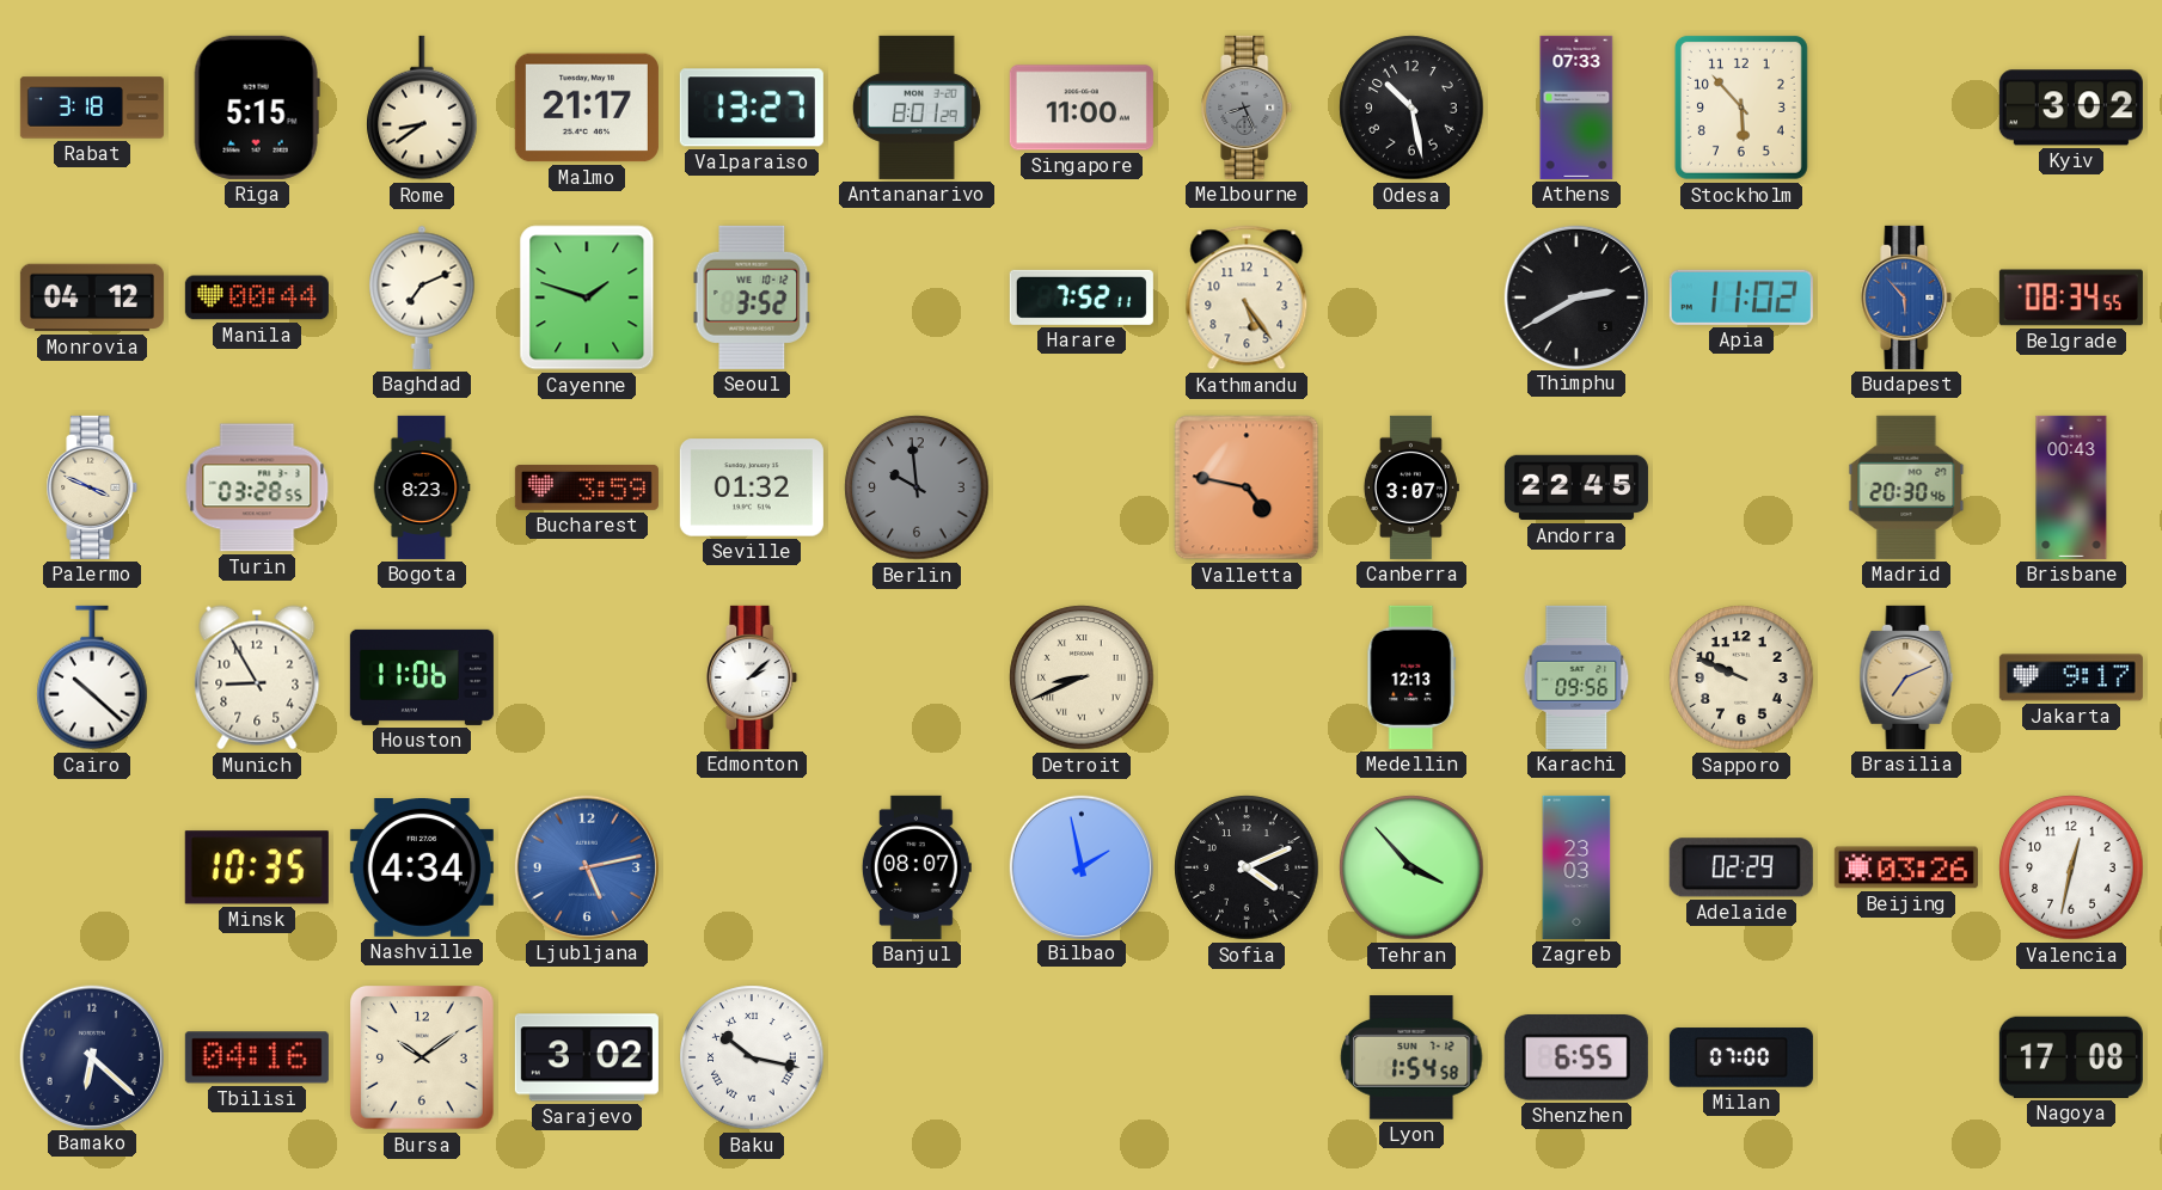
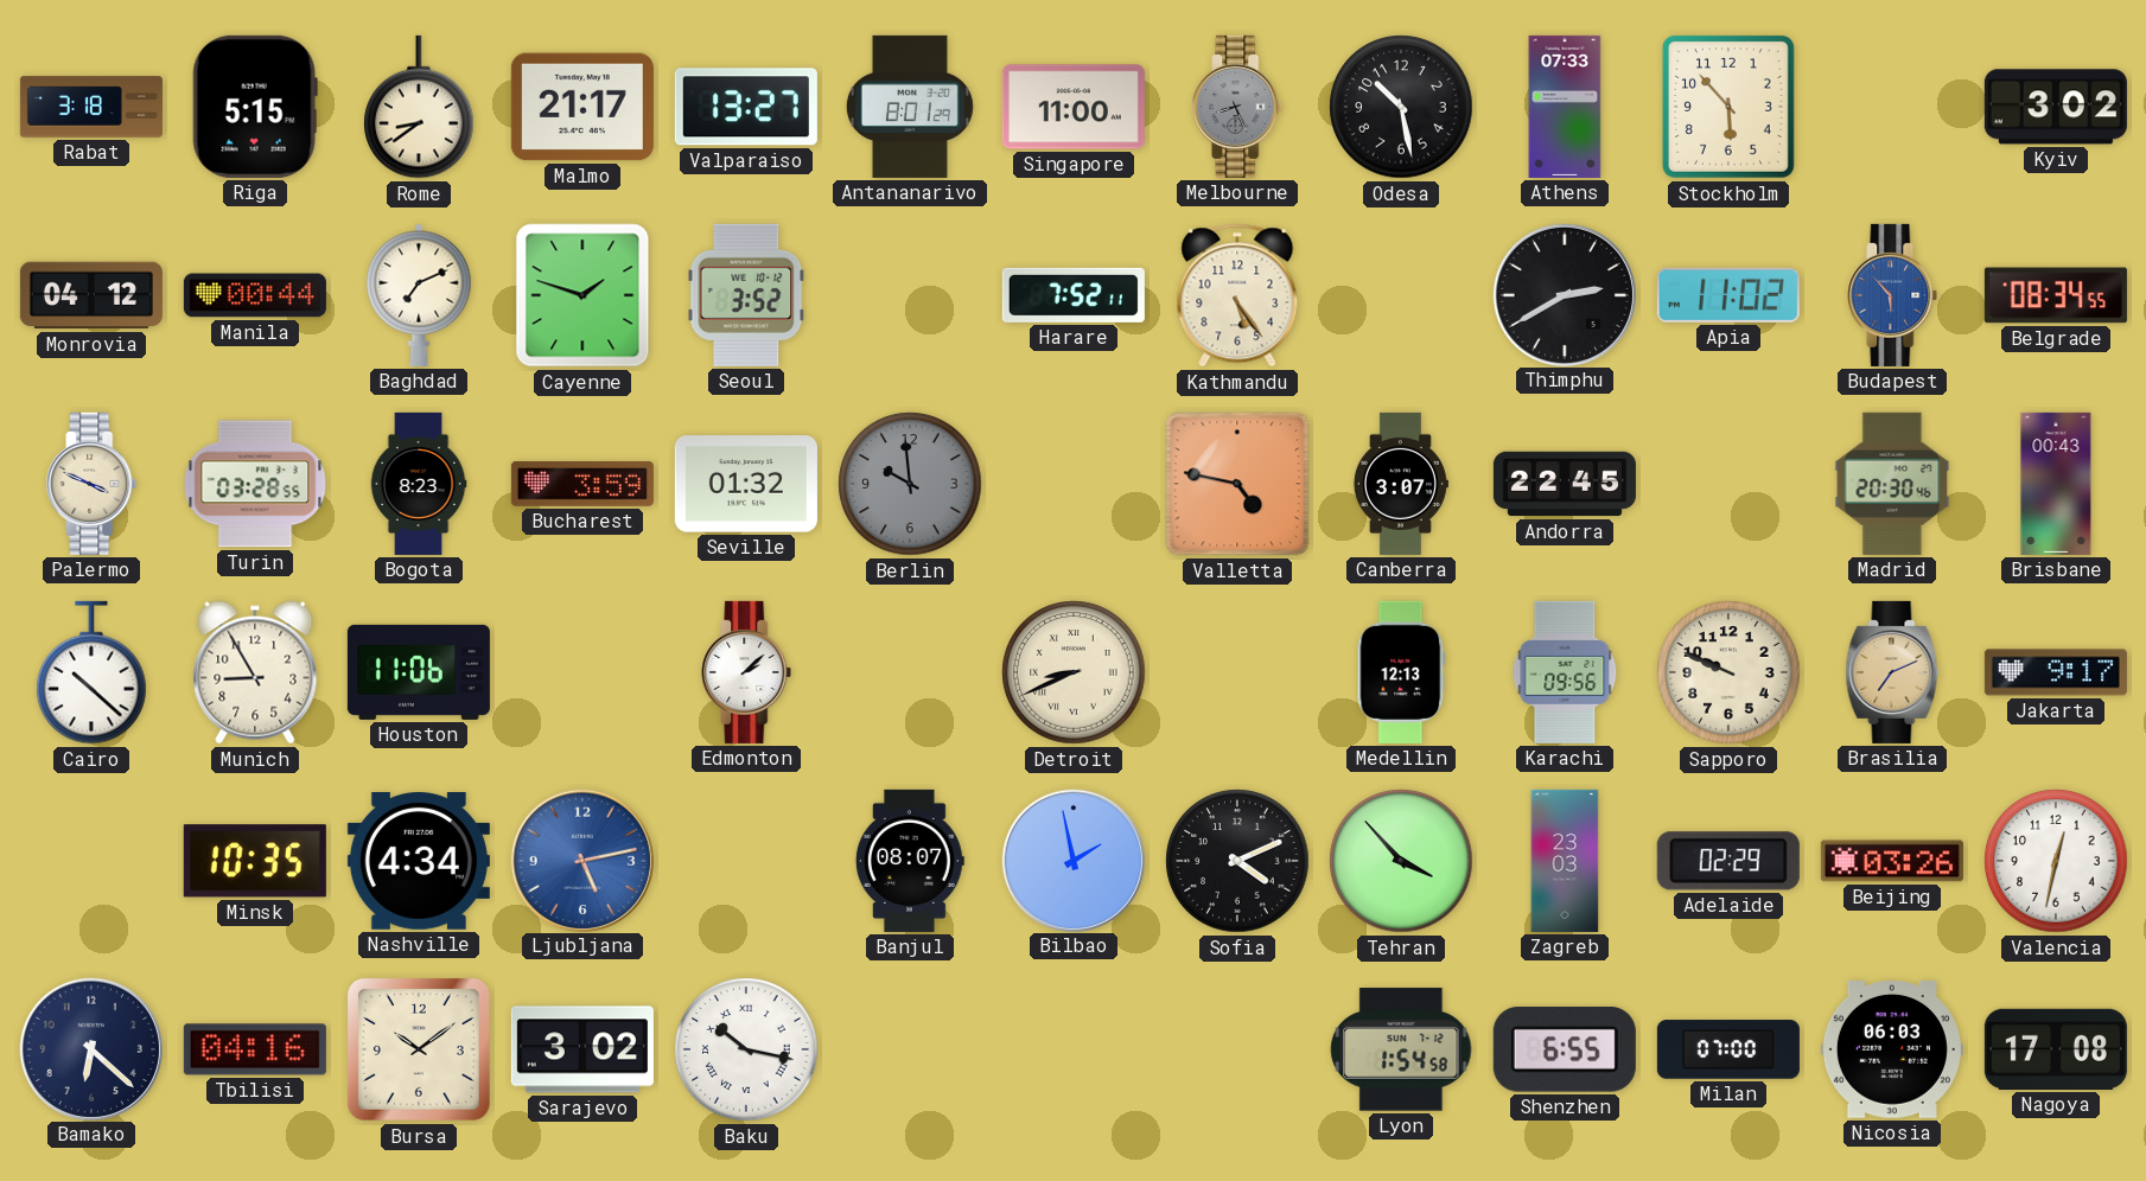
Nicosia: none -> 06:03
